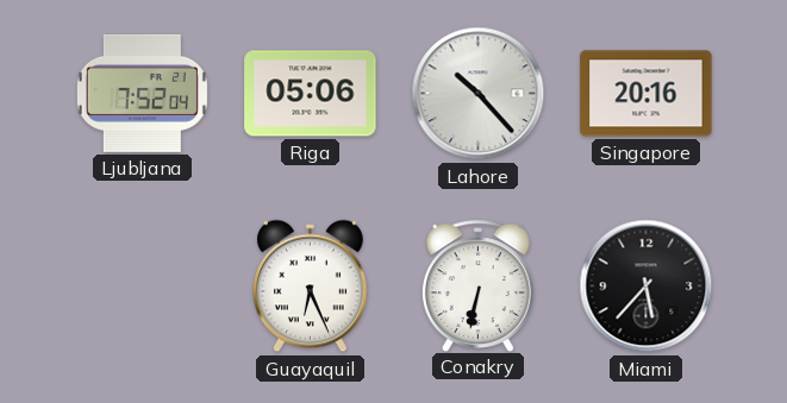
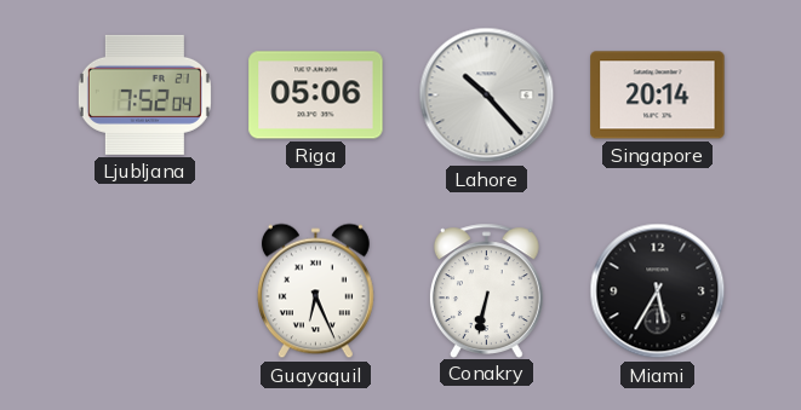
Singapore: 20:16 -> 20:14
Miami: 5:37 -> 5:35
